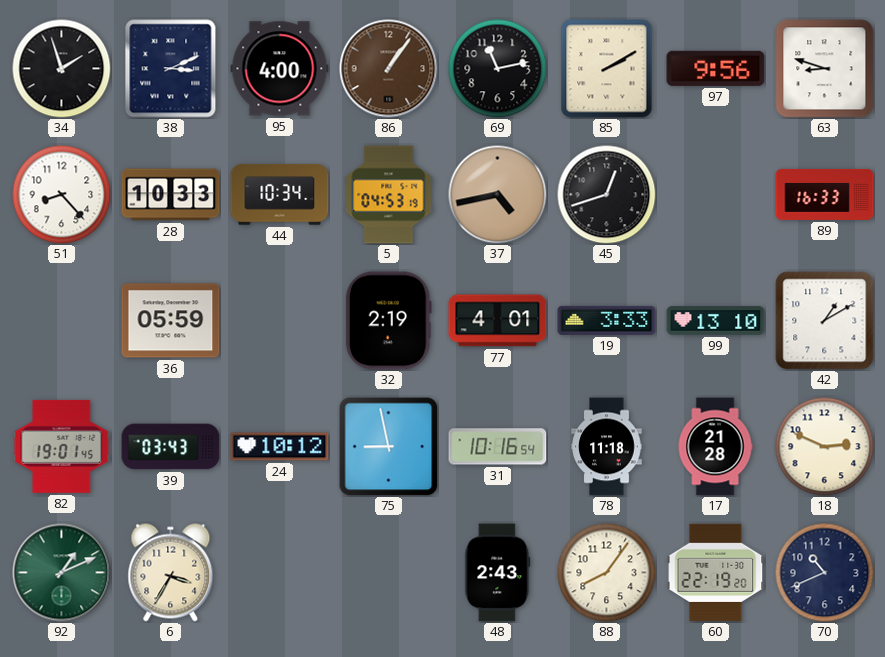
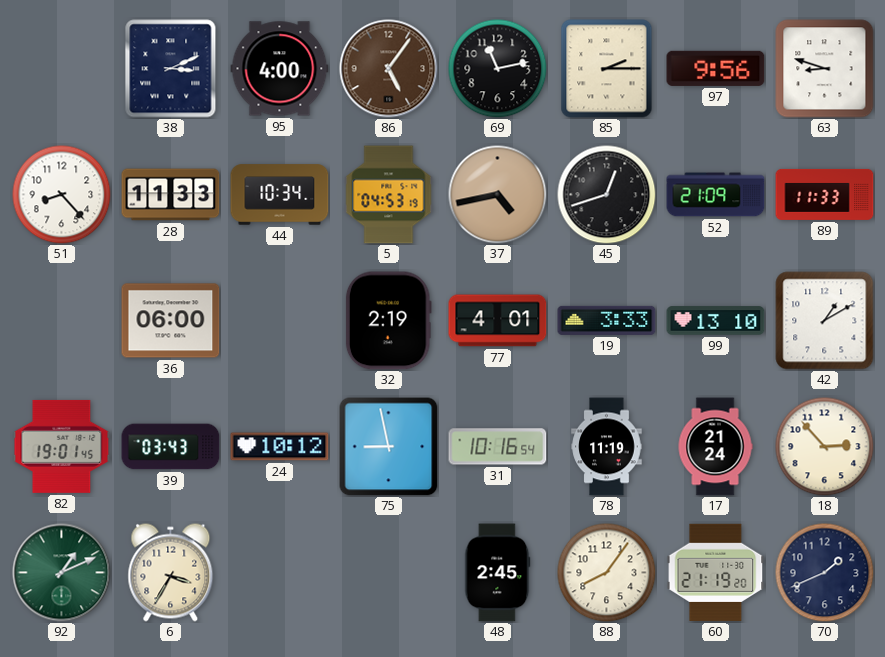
34: 1:57 -> none
86: 1:06 -> 5:06
85: 2:10 -> 2:15
28: 10:33 -> 11:33
52: none -> 21:09
89: 16:33 -> 11:33
36: 05:59 -> 06:00
78: 11:18 -> 11:19
17: 21:28 -> 21:24
18: 2:49 -> 2:53
48: 2:43 -> 2:45
60: 22:19 -> 21:19
70: 10:41 -> 1:41
